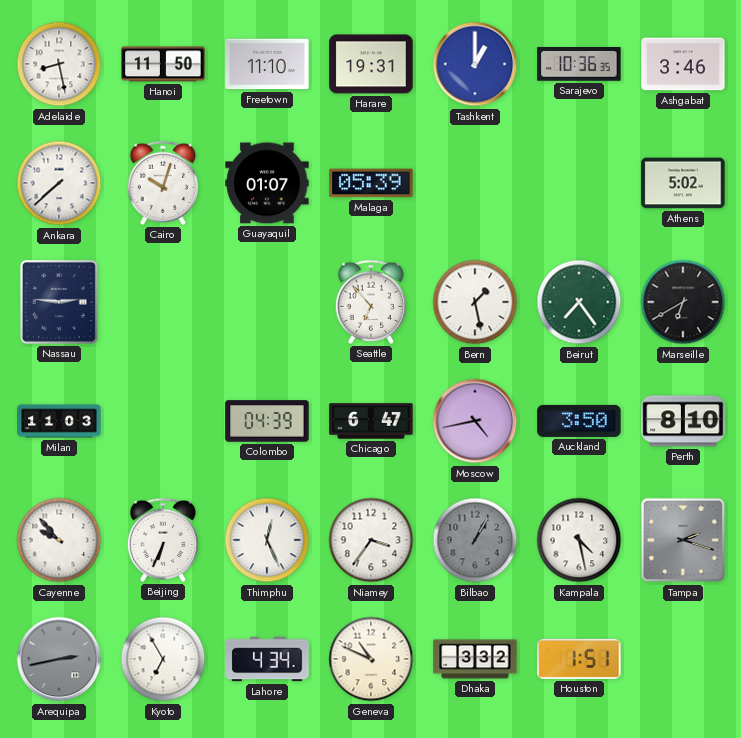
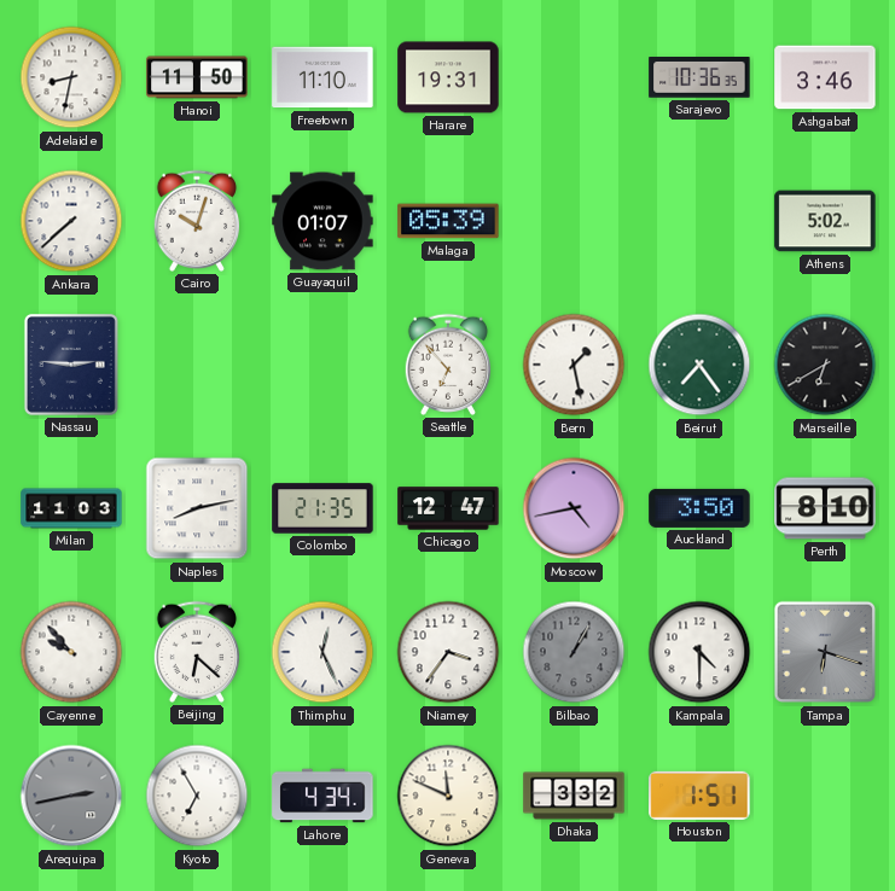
Adelaide: 8:28 -> 8:32
Tashkent: 1:00 -> none
Naples: none -> 8:13
Colombo: 04:39 -> 21:35
Chicago: 6:47 -> 12:47
Beijing: 6:34 -> 6:22
Kampala: 4:28 -> 4:30
Tampa: 2:18 -> 6:18
Geneva: 10:49 -> 11:49
